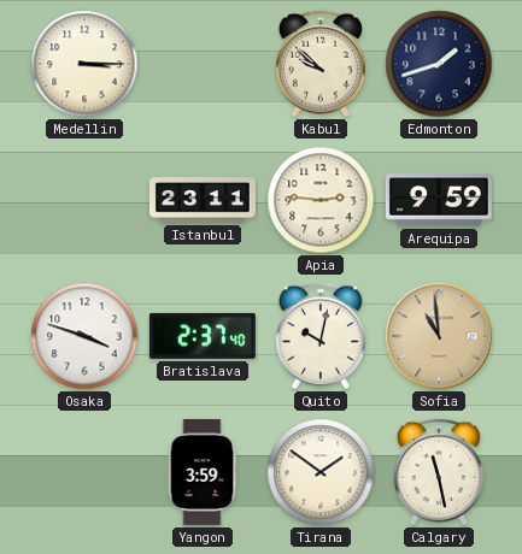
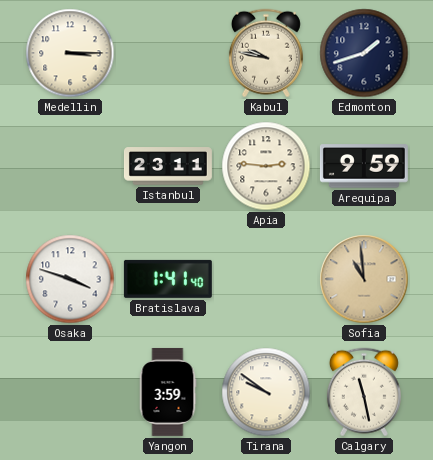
Kabul: 9:52 -> 9:47
Bratislava: 2:37 -> 1:41
Quito: 10:02 -> none
Tirana: 1:51 -> 9:51
